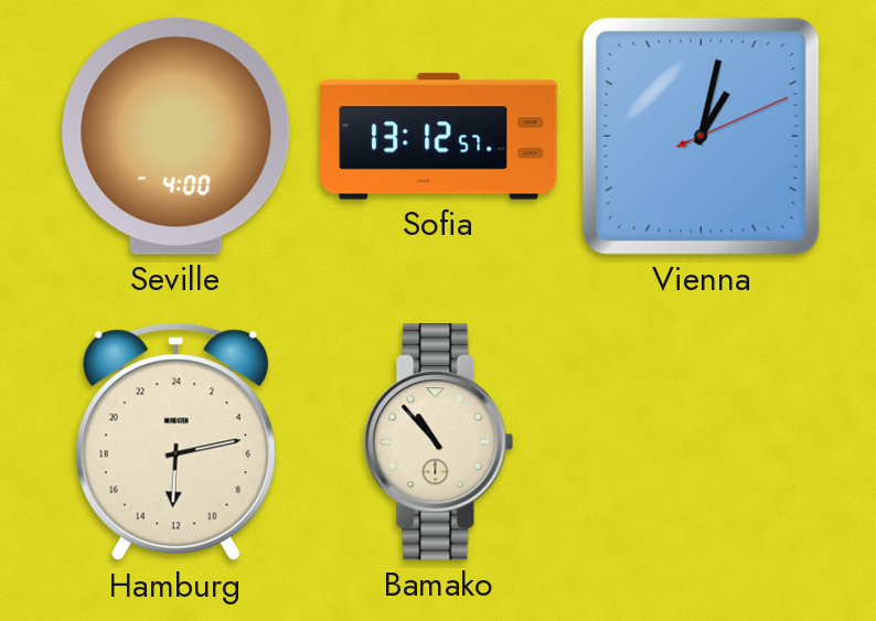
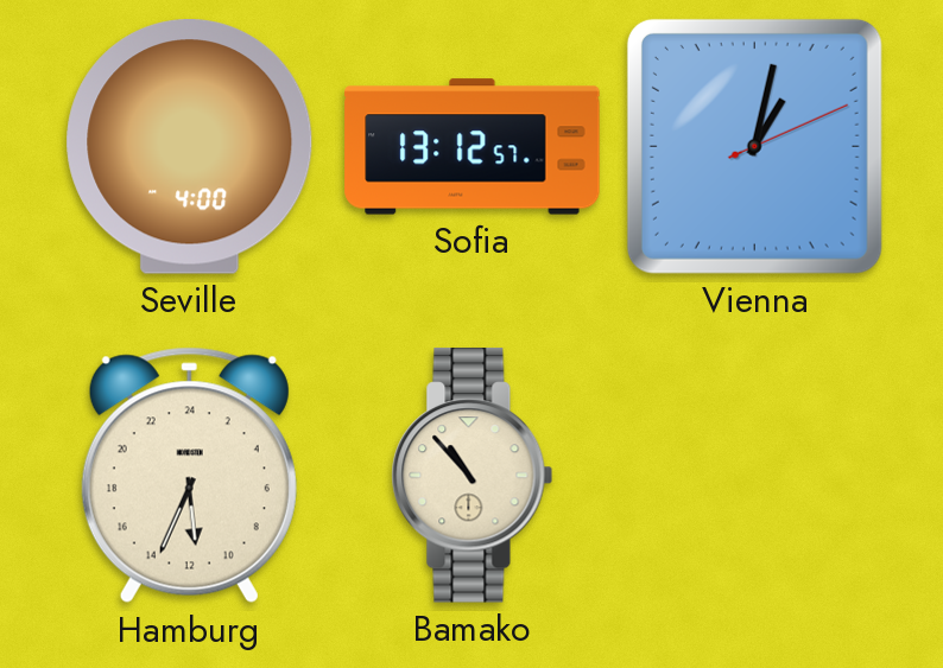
Hamburg: 12:13 -> 11:34
